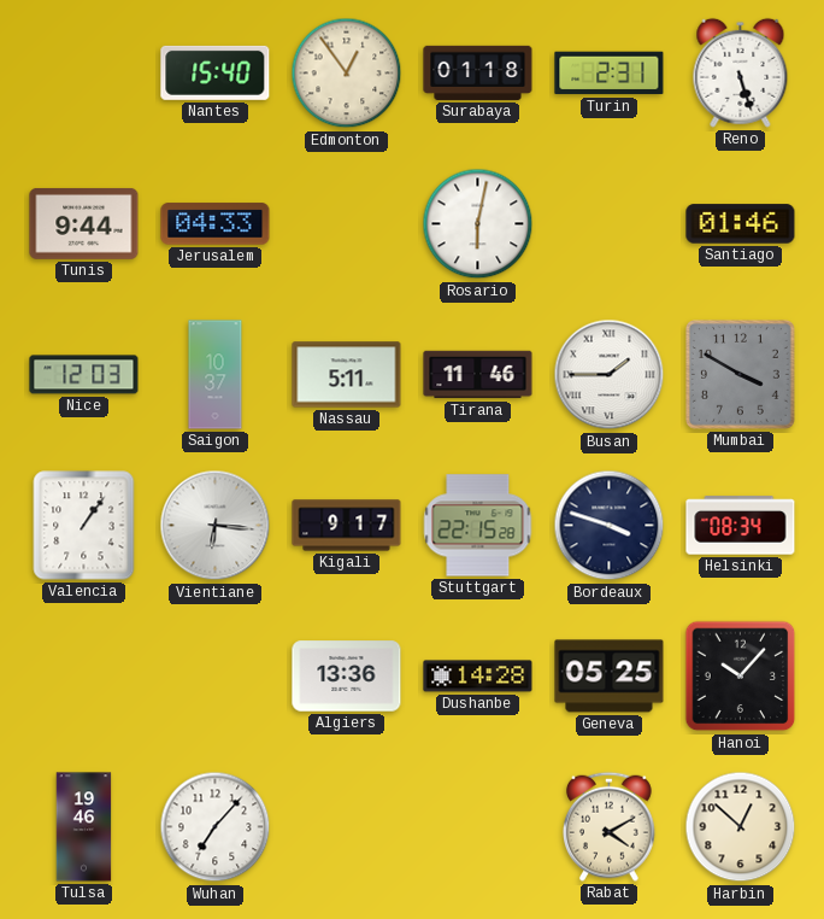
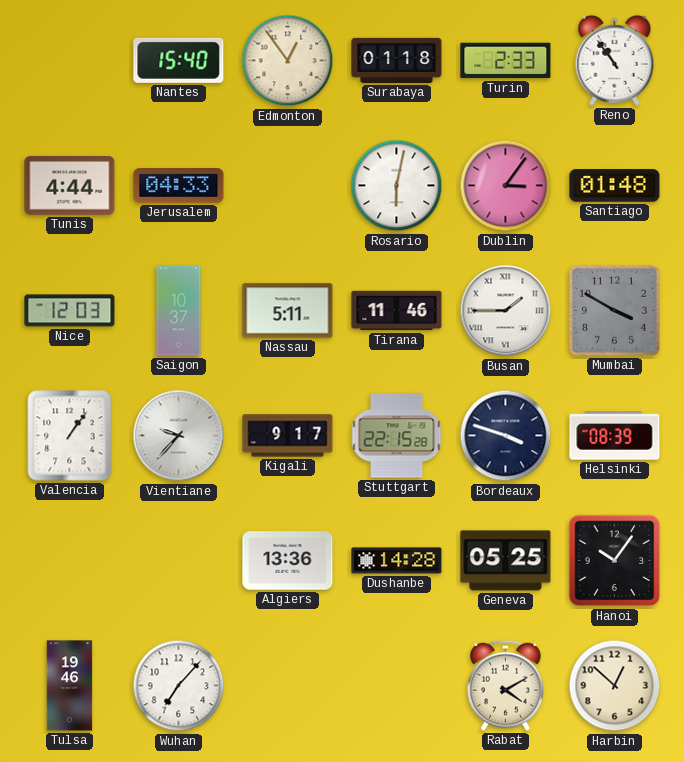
Turin: 2:31 -> 2:33
Reno: 5:27 -> 10:54
Tunis: 9:44 -> 4:44
Dublin: none -> 3:06
Santiago: 01:46 -> 01:48
Vientiane: 6:16 -> 9:37
Helsinki: 08:34 -> 08:39
Hanoi: 10:07 -> 10:06
